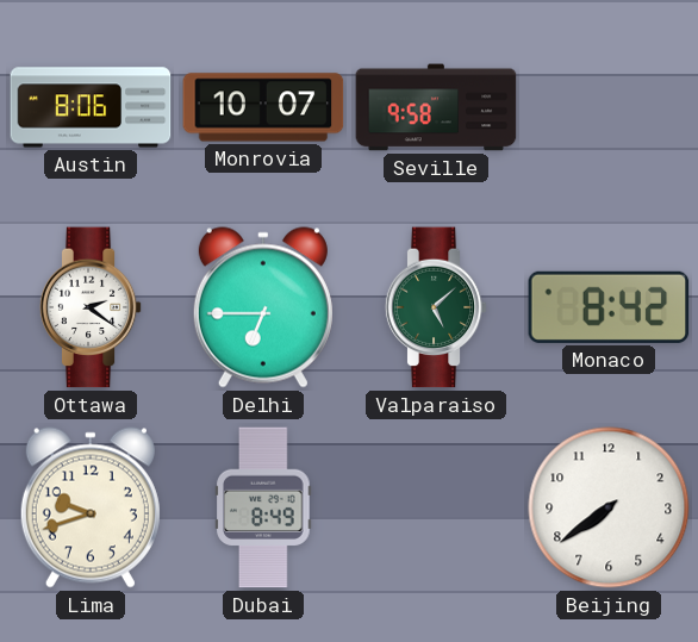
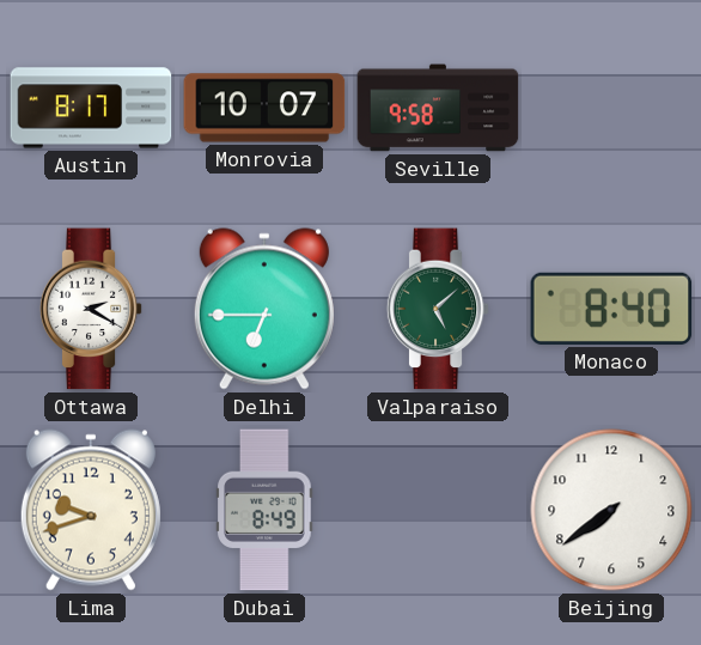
Austin: 8:06 -> 8:17
Ottawa: 2:21 -> 2:20
Monaco: 8:42 -> 8:40
